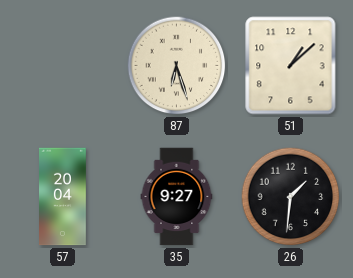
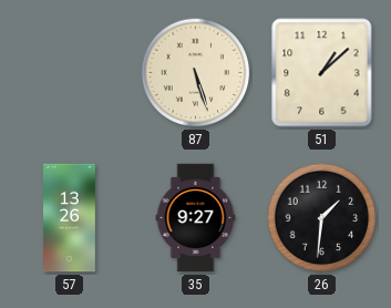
87: 6:27 -> 5:27
57: 20:04 -> 13:26
